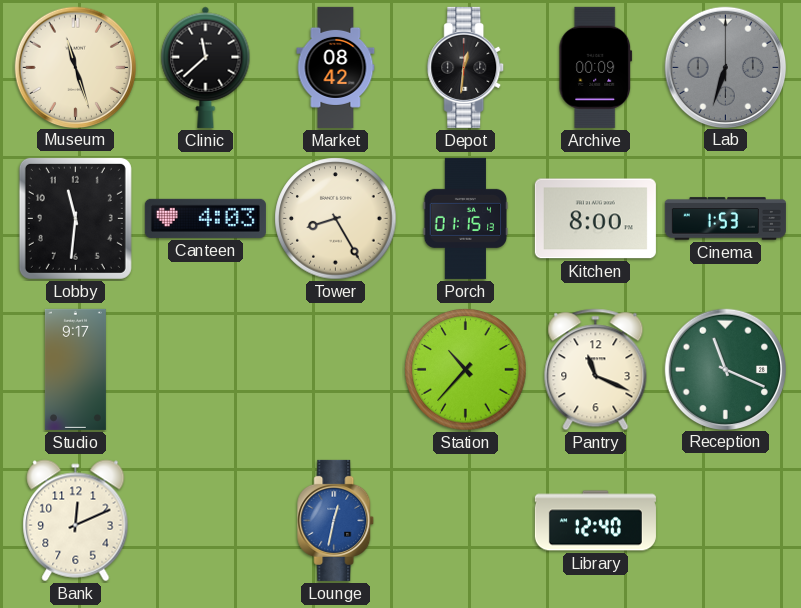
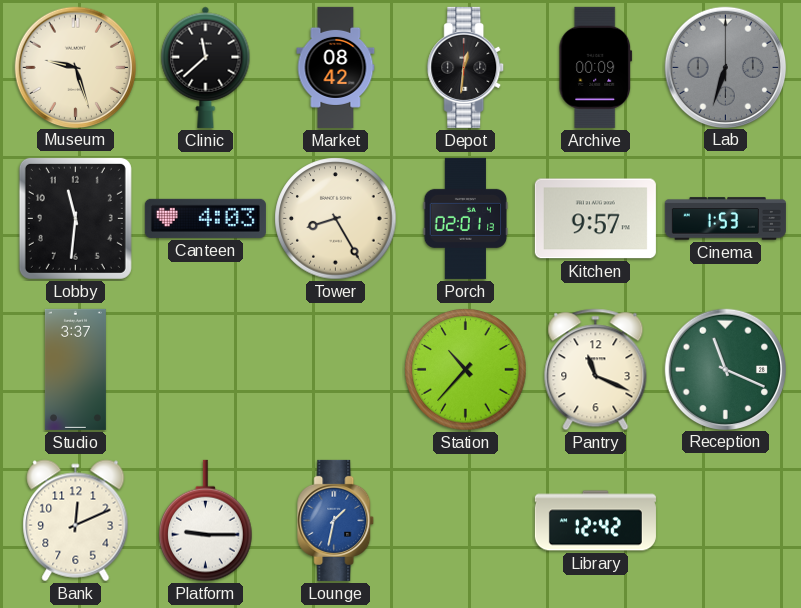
Museum: 11:27 -> 9:27
Porch: 01:15 -> 02:01
Kitchen: 8:00 -> 9:57
Studio: 9:17 -> 3:37
Platform: none -> 9:15
Lounge: 12:32 -> 1:32
Library: 12:40 -> 12:42
